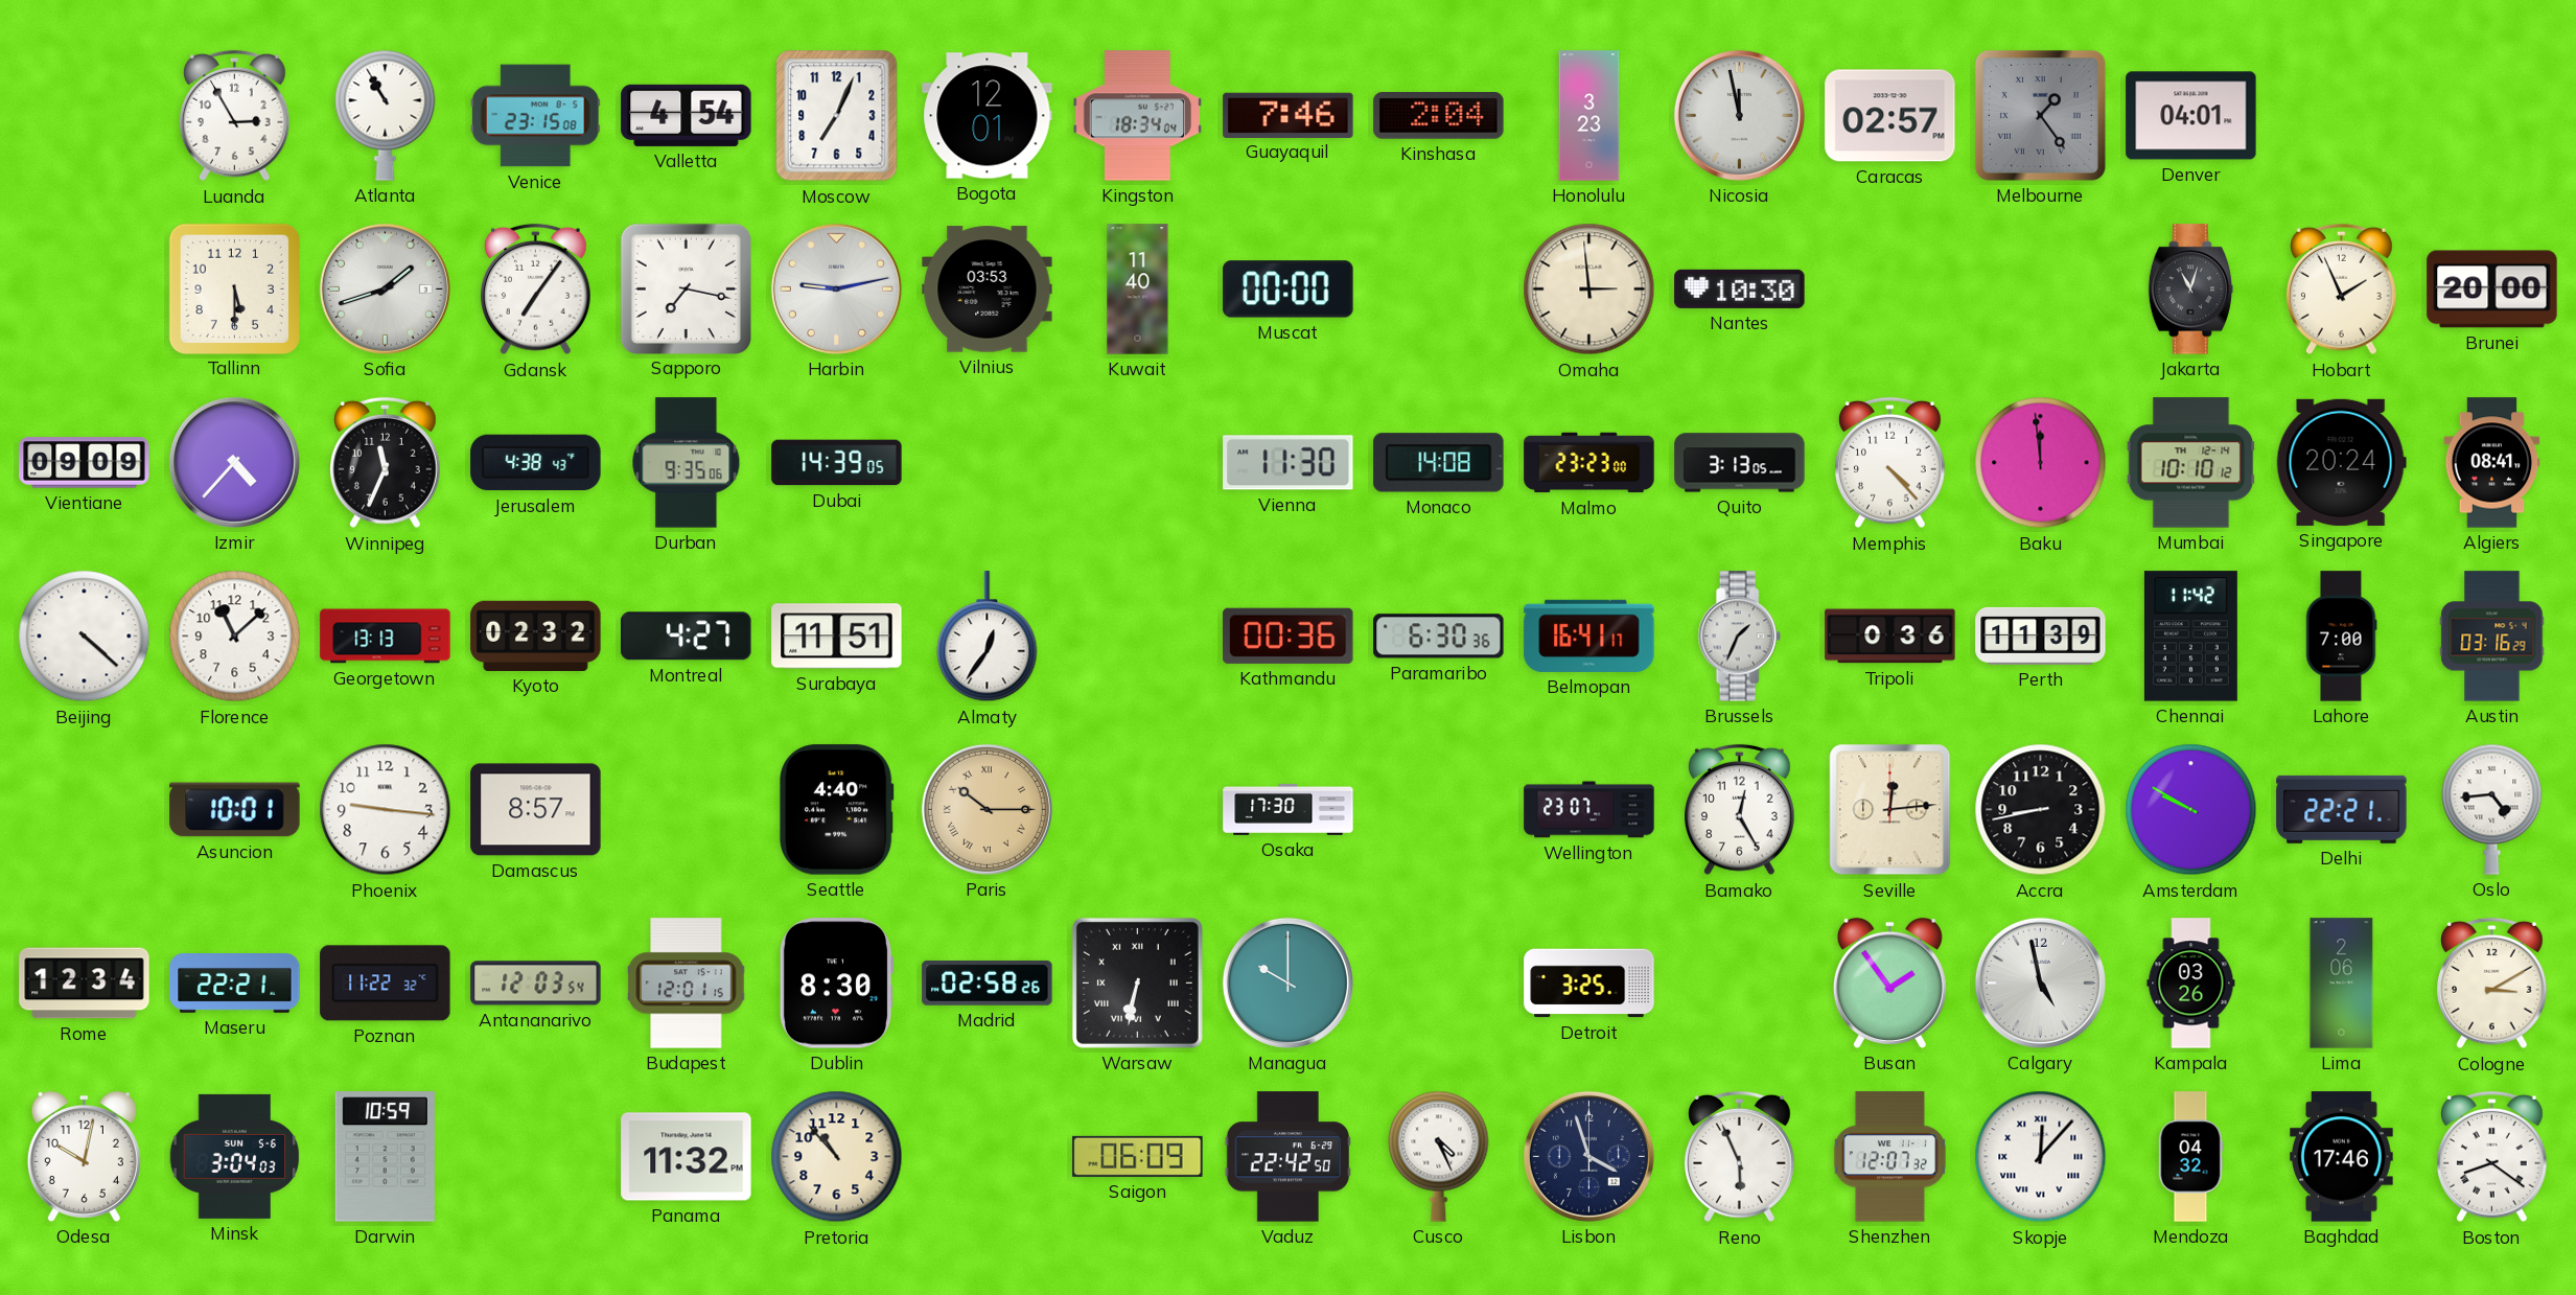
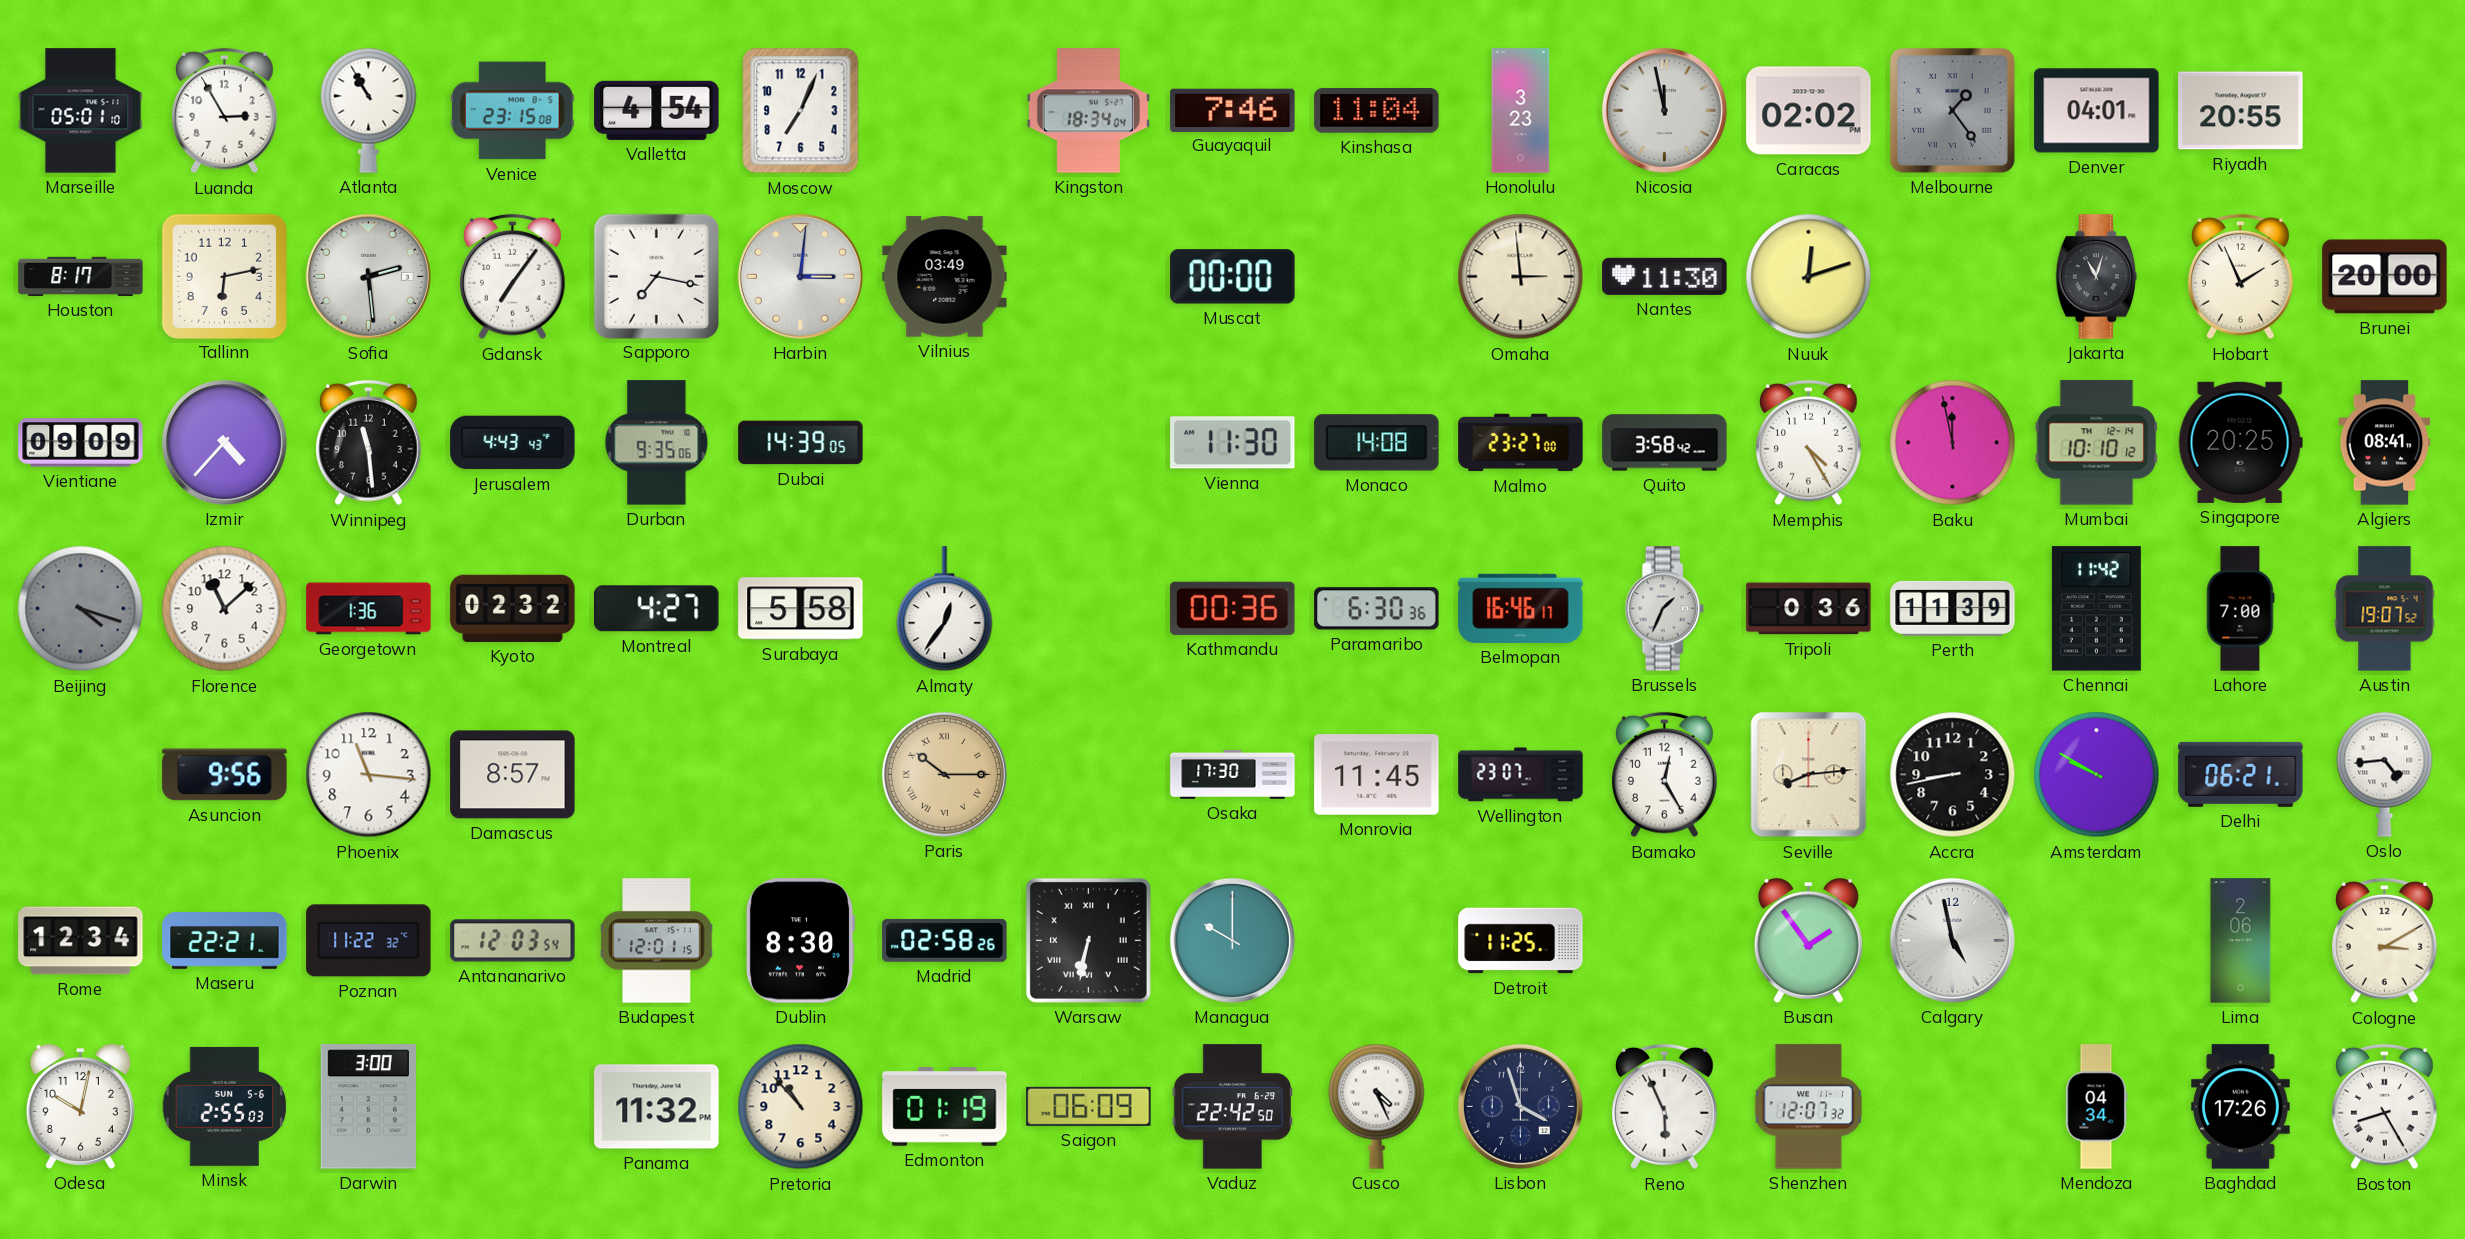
Marseille: none -> 05:01
Bogota: 12:01 -> none
Kinshasa: 2:04 -> 11:04
Caracas: 02:57 -> 02:02
Riyadh: none -> 20:55
Houston: none -> 8:17
Tallinn: 5:30 -> 6:13
Sofia: 1:42 -> 2:29
Harbin: 9:13 -> 3:01
Vilnius: 03:53 -> 03:49
Kuwait: 11:40 -> none
Nantes: 10:30 -> 11:30
Nuuk: none -> 12:12
Winnipeg: 11:34 -> 11:29
Jerusalem: 4:38 -> 4:43
Malmo: 23:23 -> 23:27
Quito: 3:13 -> 3:58
Memphis: 4:23 -> 4:25
Baku: 11:59 -> 11:58
Singapore: 20:24 -> 20:25
Beijing: 4:22 -> 4:18
Beijing dial: white -> grey
Georgetown: 13:13 -> 1:36
Surabaya: 11:51 -> 5:58
Belmopan: 16:41 -> 16:46
Austin: 03:16 -> 19:07
Asuncion: 10:01 -> 9:56
Phoenix: 9:16 -> 11:16
Seattle: 4:40 -> none
Monrovia: none -> 11:45
Seville: 12:14 -> 8:14
Delhi: 22:21 -> 06:21
Detroit: 3:25 -> 11:25
Kampala: 03:26 -> none
Minsk: 3:04 -> 2:55
Darwin: 10:59 -> 3:00
Edmonton: none -> 01:19
Skopje: 12:07 -> none
Mendoza: 04:32 -> 04:34
Baghdad: 17:46 -> 17:26
Boston: 8:21 -> 8:25
